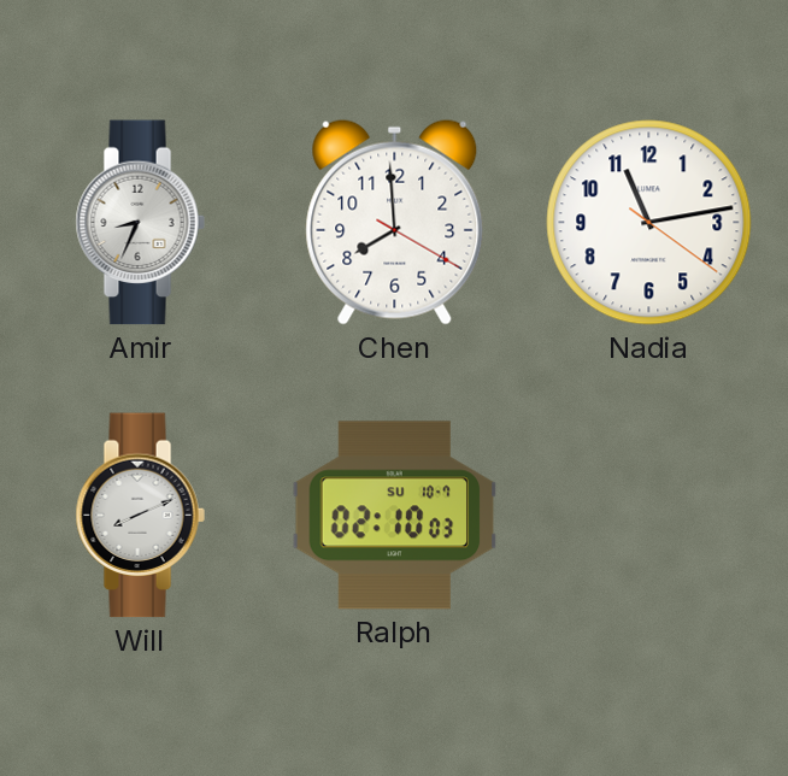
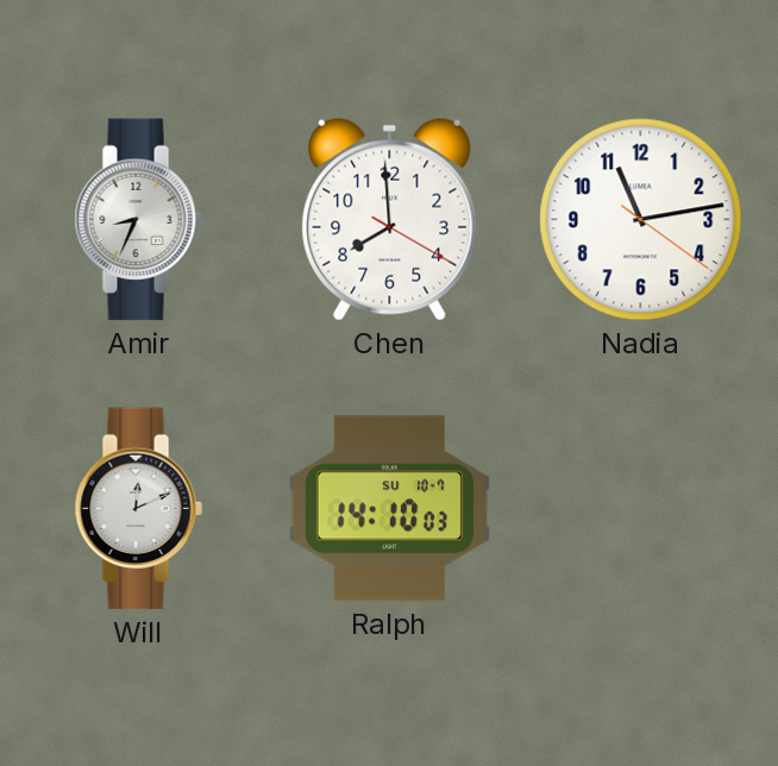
Will: 8:11 -> 12:11
Ralph: 02:10 -> 14:10
